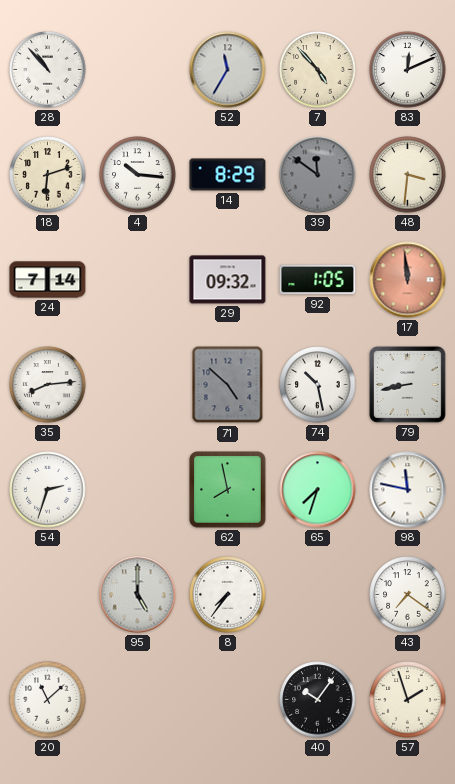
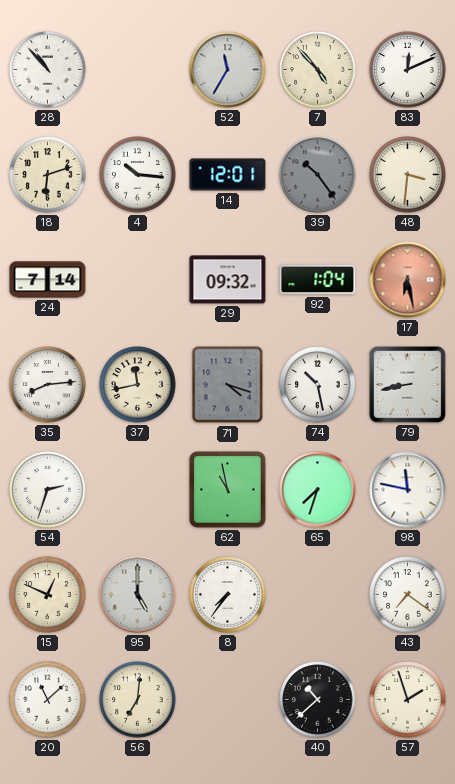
14: 8:29 -> 12:01
39: 11:51 -> 10:24
92: 1:05 -> 1:04
17: 11:59 -> 6:28
37: none -> 11:43
71: 4:52 -> 4:18
62: 7:58 -> 10:58
15: none -> 12:49
56: none -> 7:01
40: 10:06 -> 10:38
